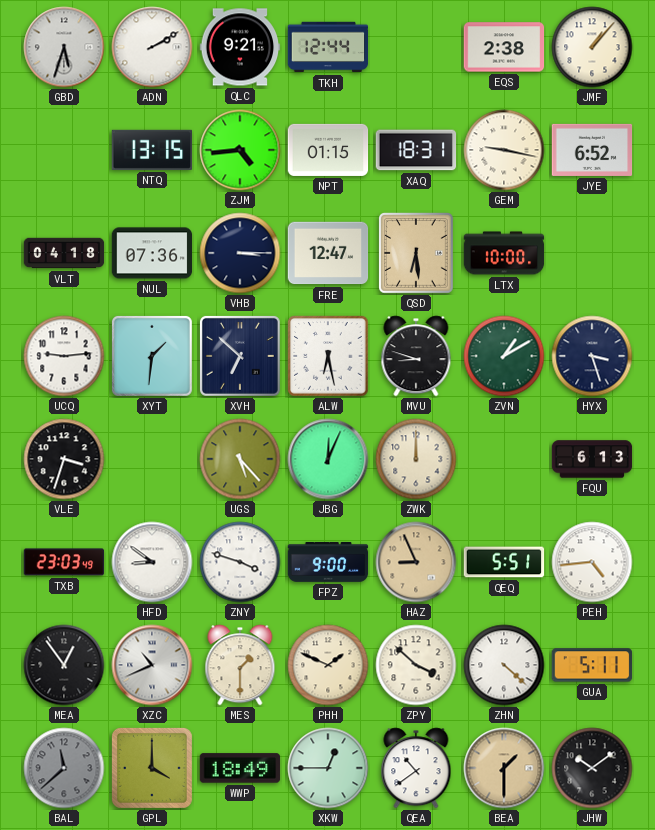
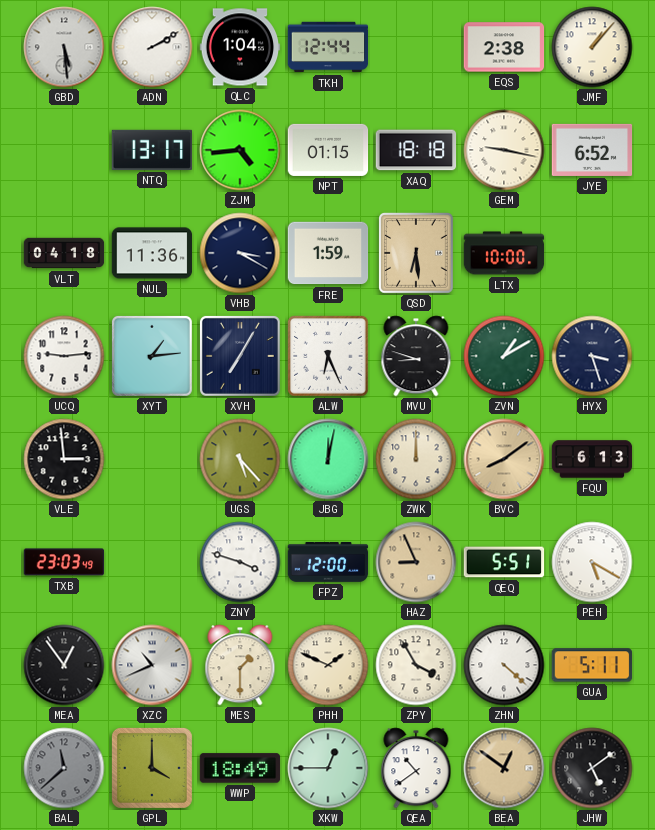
GBD: 5:33 -> 5:29
QLC: 9:21 -> 1:04
NTQ: 13:15 -> 13:17
XAQ: 18:31 -> 18:18
NUL: 07:36 -> 11:36
VHB: 3:15 -> 3:20
FRE: 12:47 -> 1:59
XYT: 1:31 -> 1:14
XVH: 6:52 -> 7:05
ALW: 6:28 -> 6:26
VLE: 3:33 -> 2:59
JBG: 12:04 -> 12:02
BVC: none -> 8:09
HFD: 8:51 -> none
FPZ: 9:00 -> 12:00
PEH: 4:44 -> 5:20
ZPY: 3:52 -> 3:55
BEA: 1:30 -> 12:51
JHW: 10:09 -> 5:09
